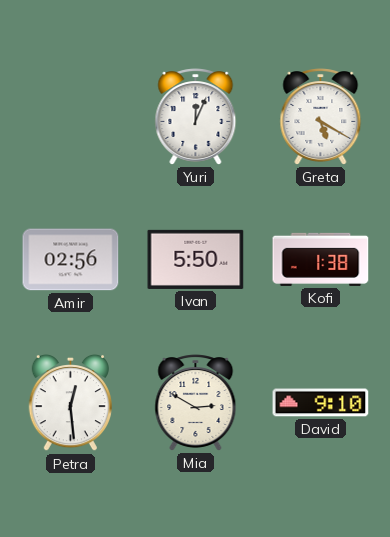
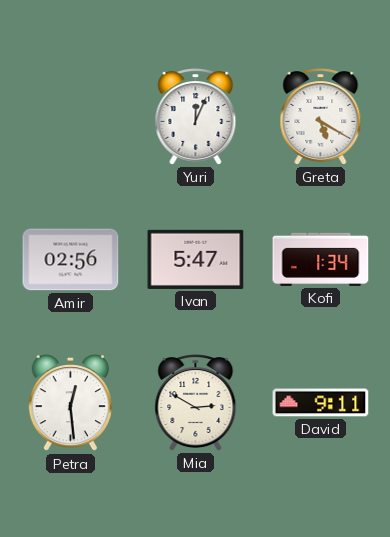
Ivan: 5:50 -> 5:47
Kofi: 1:38 -> 1:34
David: 9:10 -> 9:11
